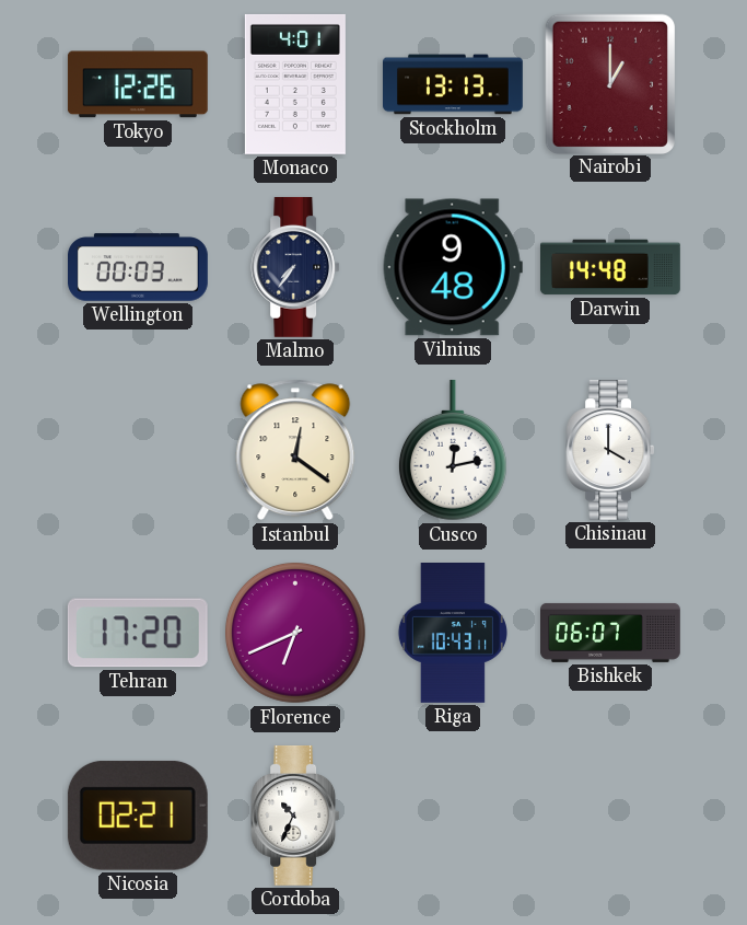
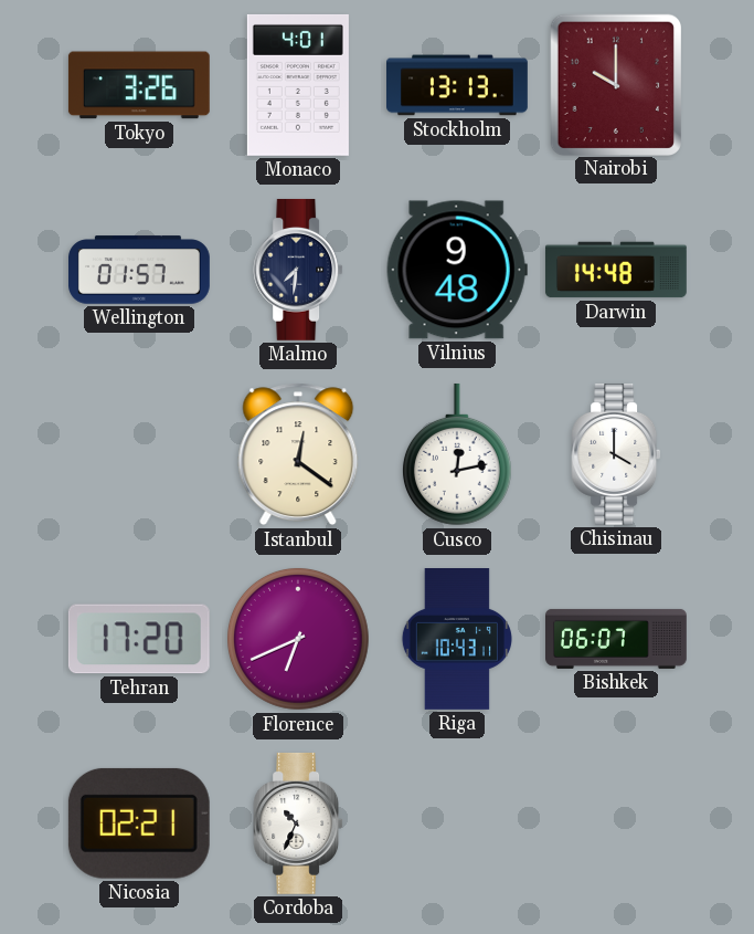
Tokyo: 12:26 -> 3:26
Nairobi: 1:00 -> 10:00
Wellington: 00:03 -> 01:57
Malmo: 7:36 -> 7:31
